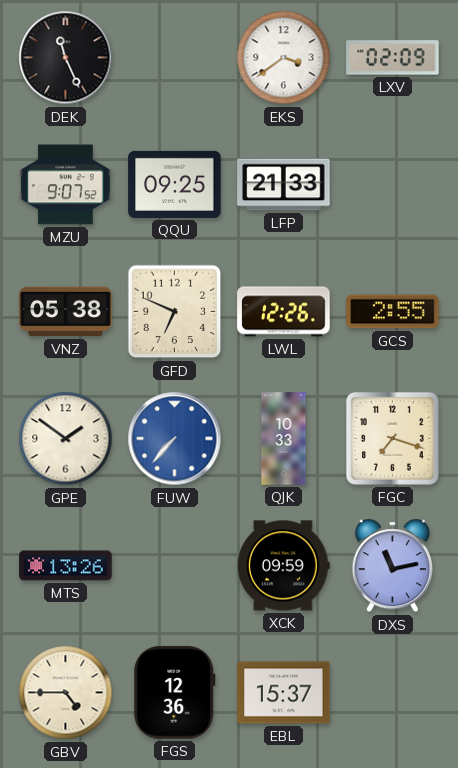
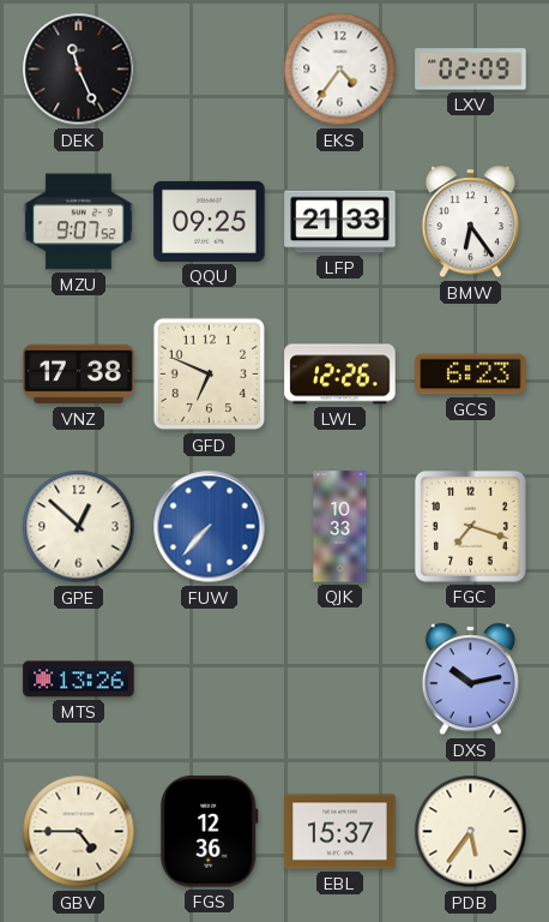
EKS: 3:39 -> 4:36
BMW: none -> 6:24
VNZ: 05:38 -> 17:38
GCS: 2:55 -> 6:23
GPE: 1:51 -> 12:52
XCK: 09:59 -> none
DXS: 11:13 -> 10:13
PDB: none -> 5:36
